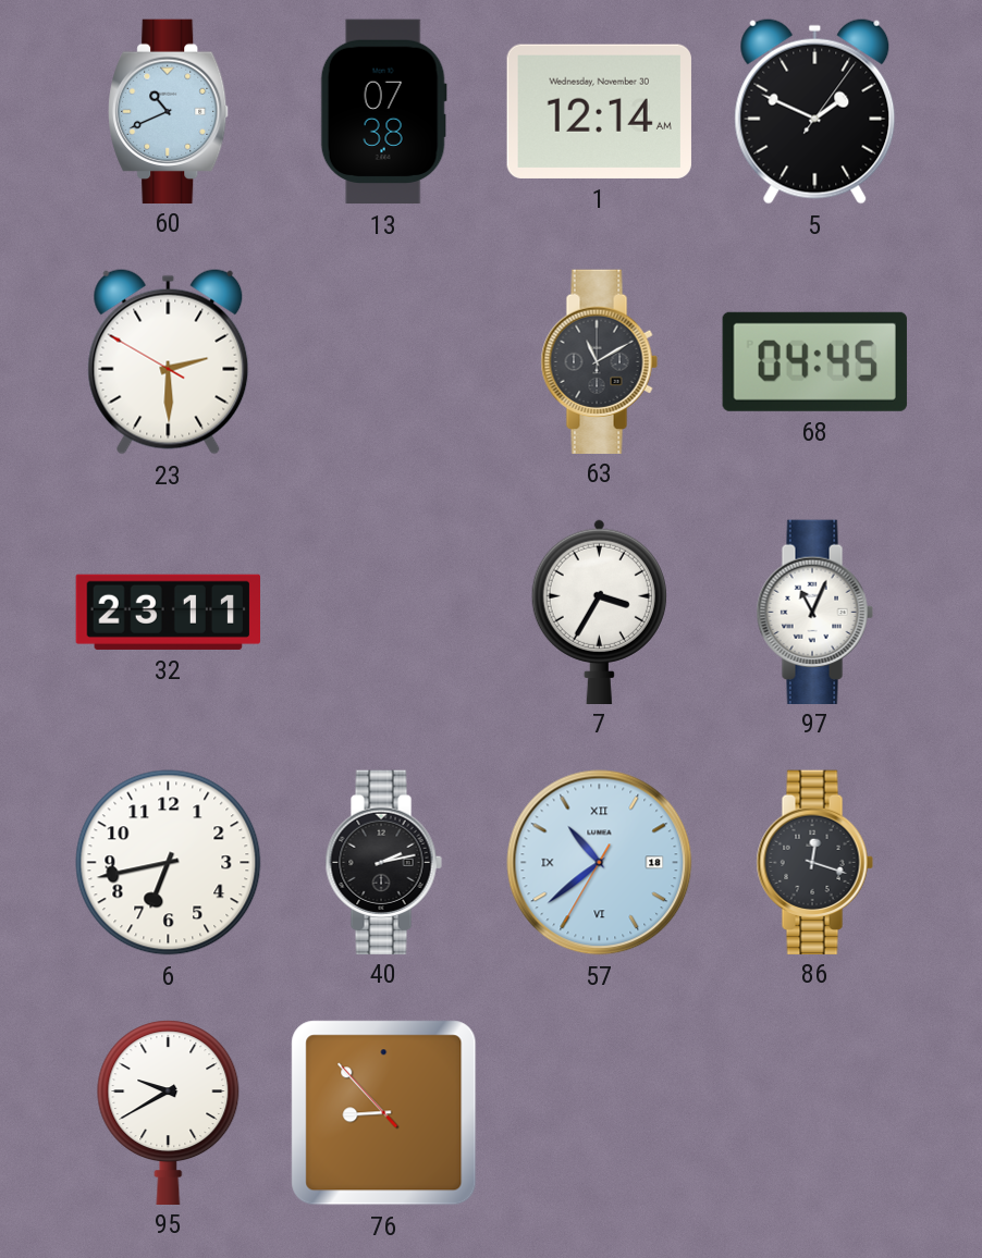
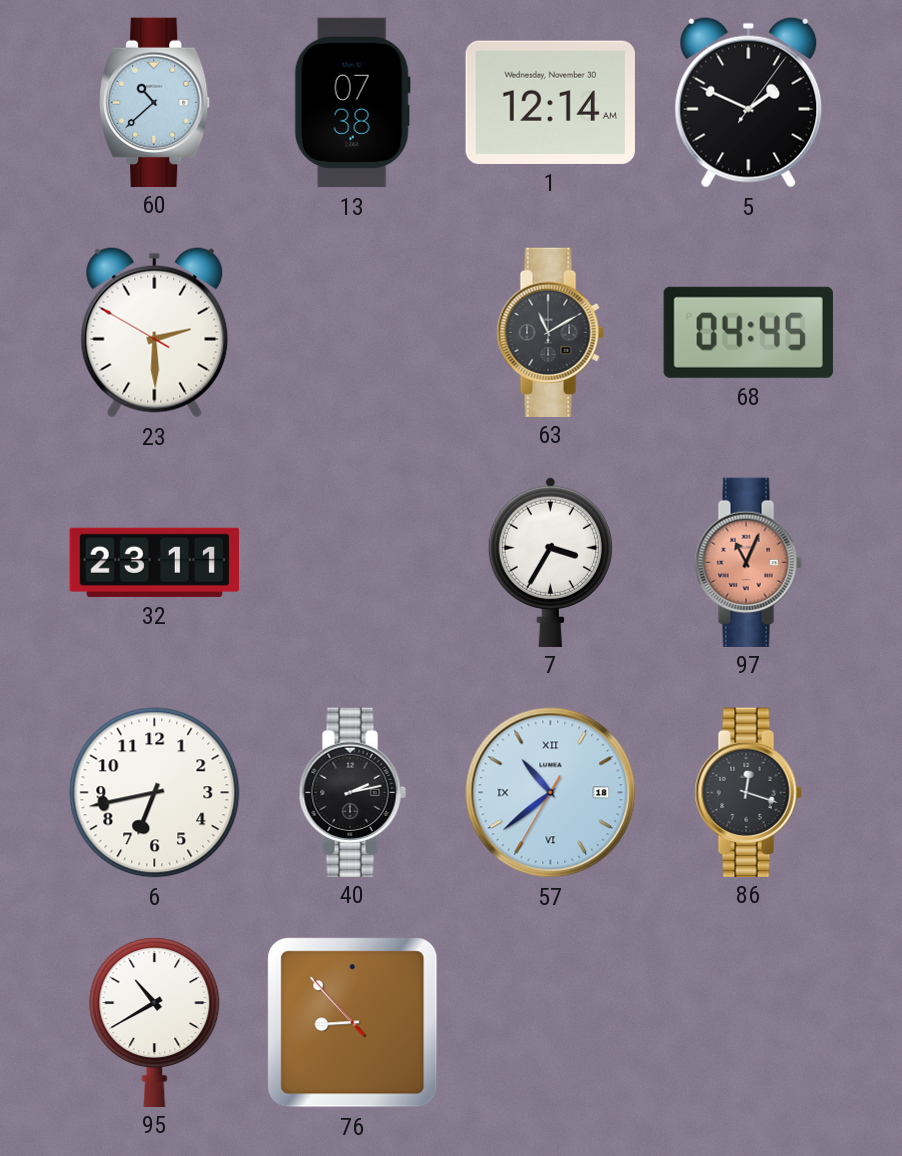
60: 10:41 -> 10:38
97 dial: white -> salmon
95: 9:40 -> 10:40
